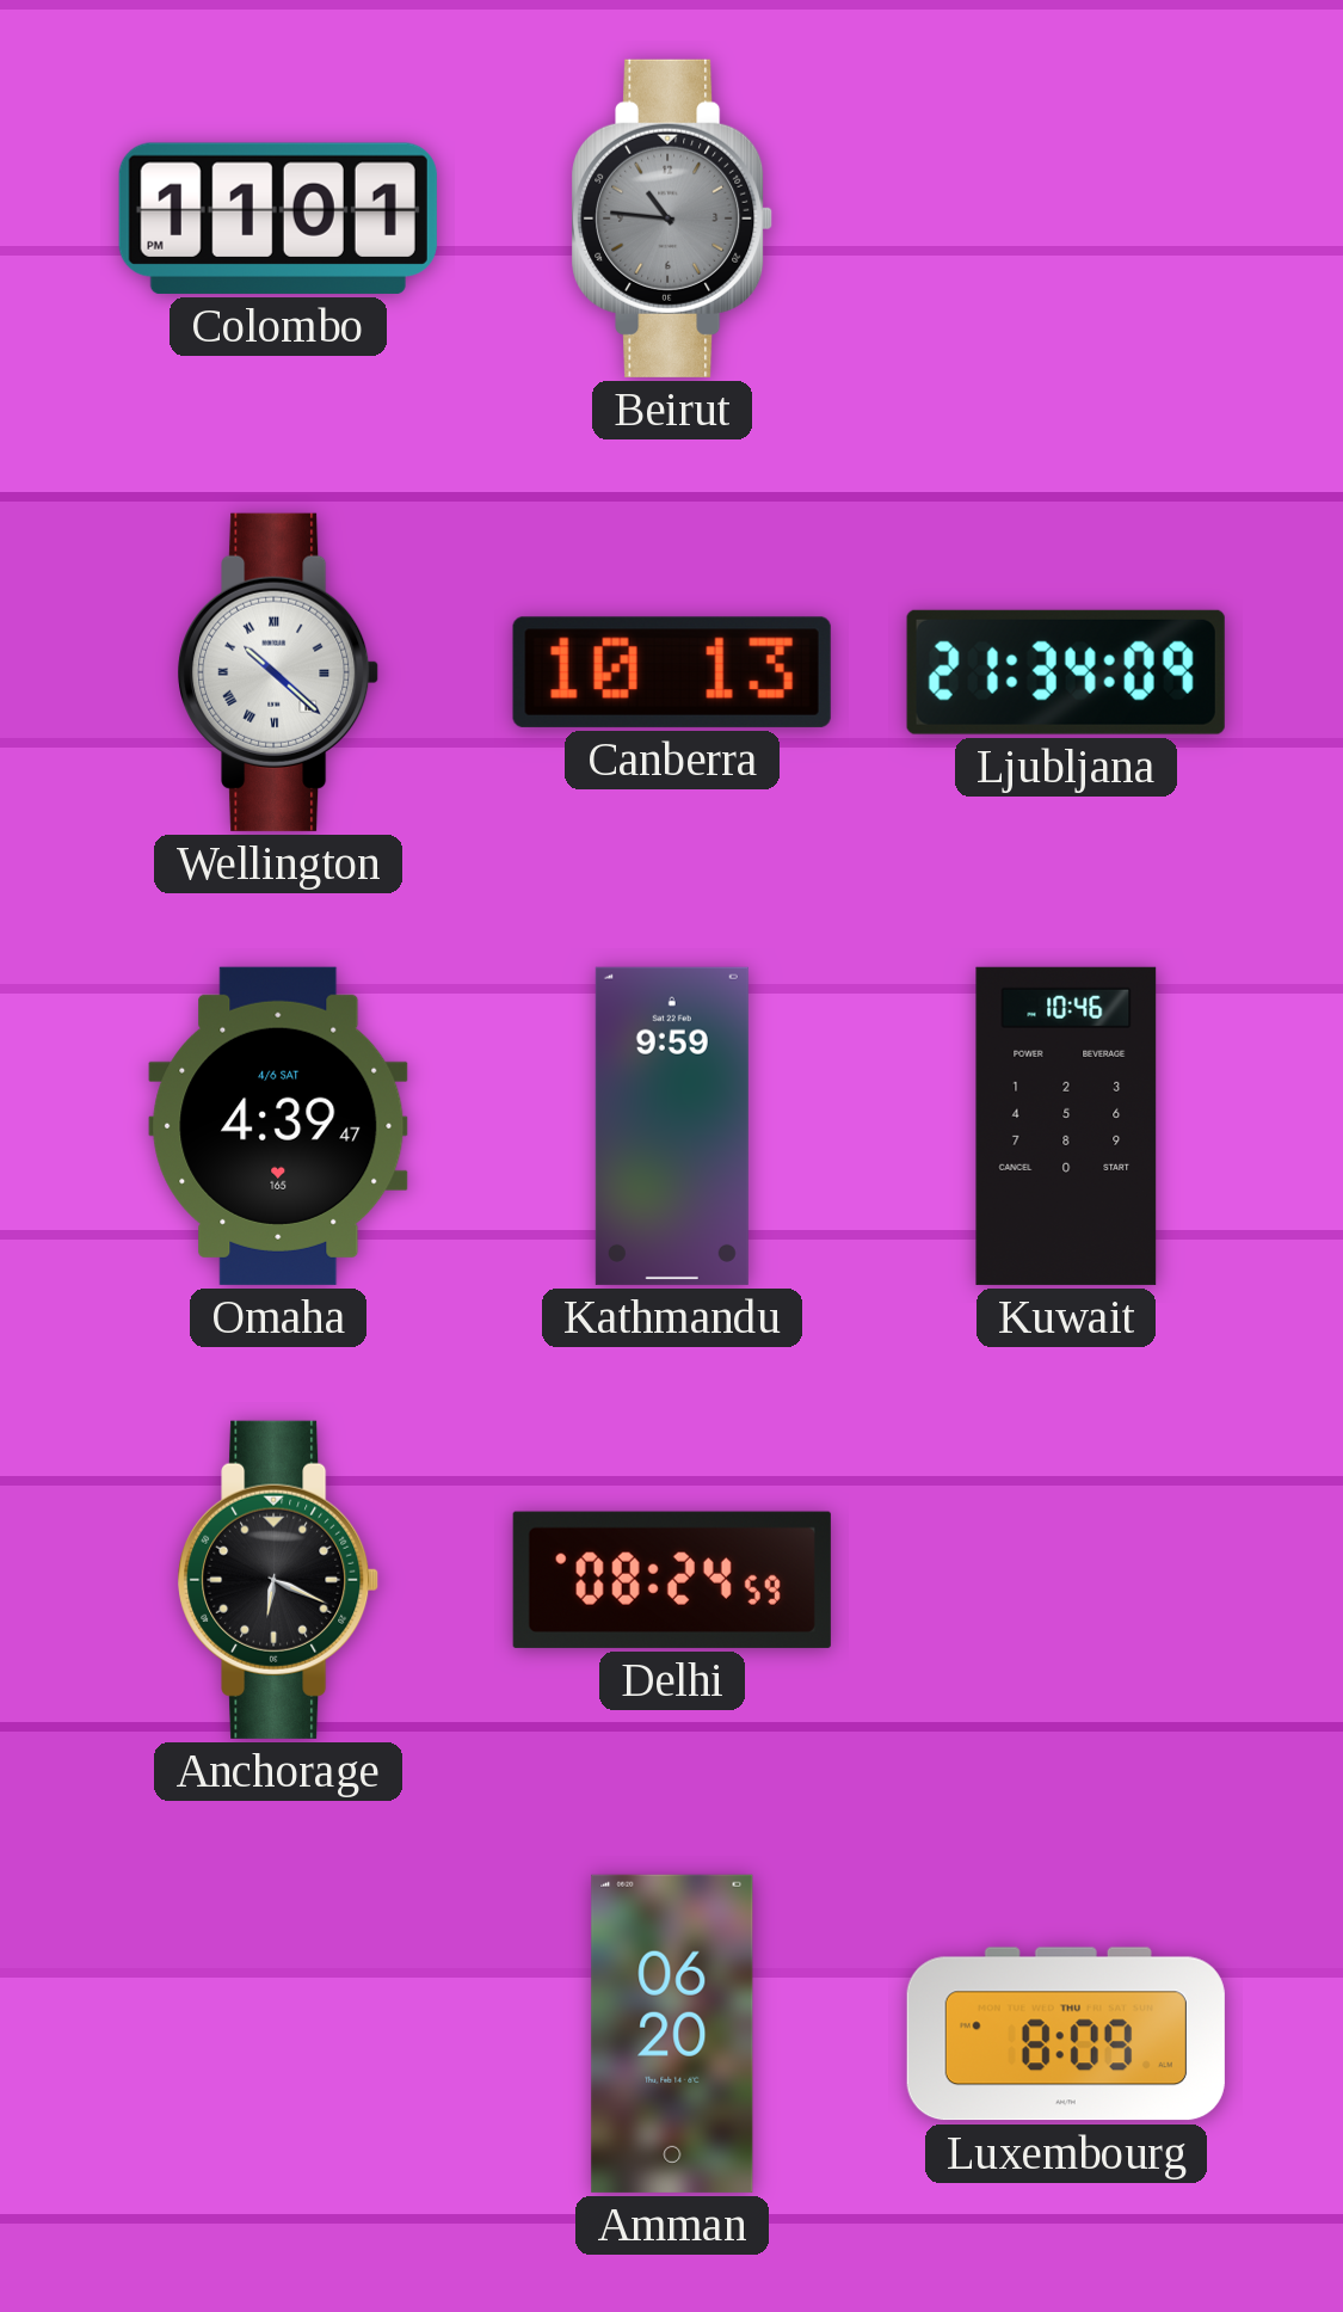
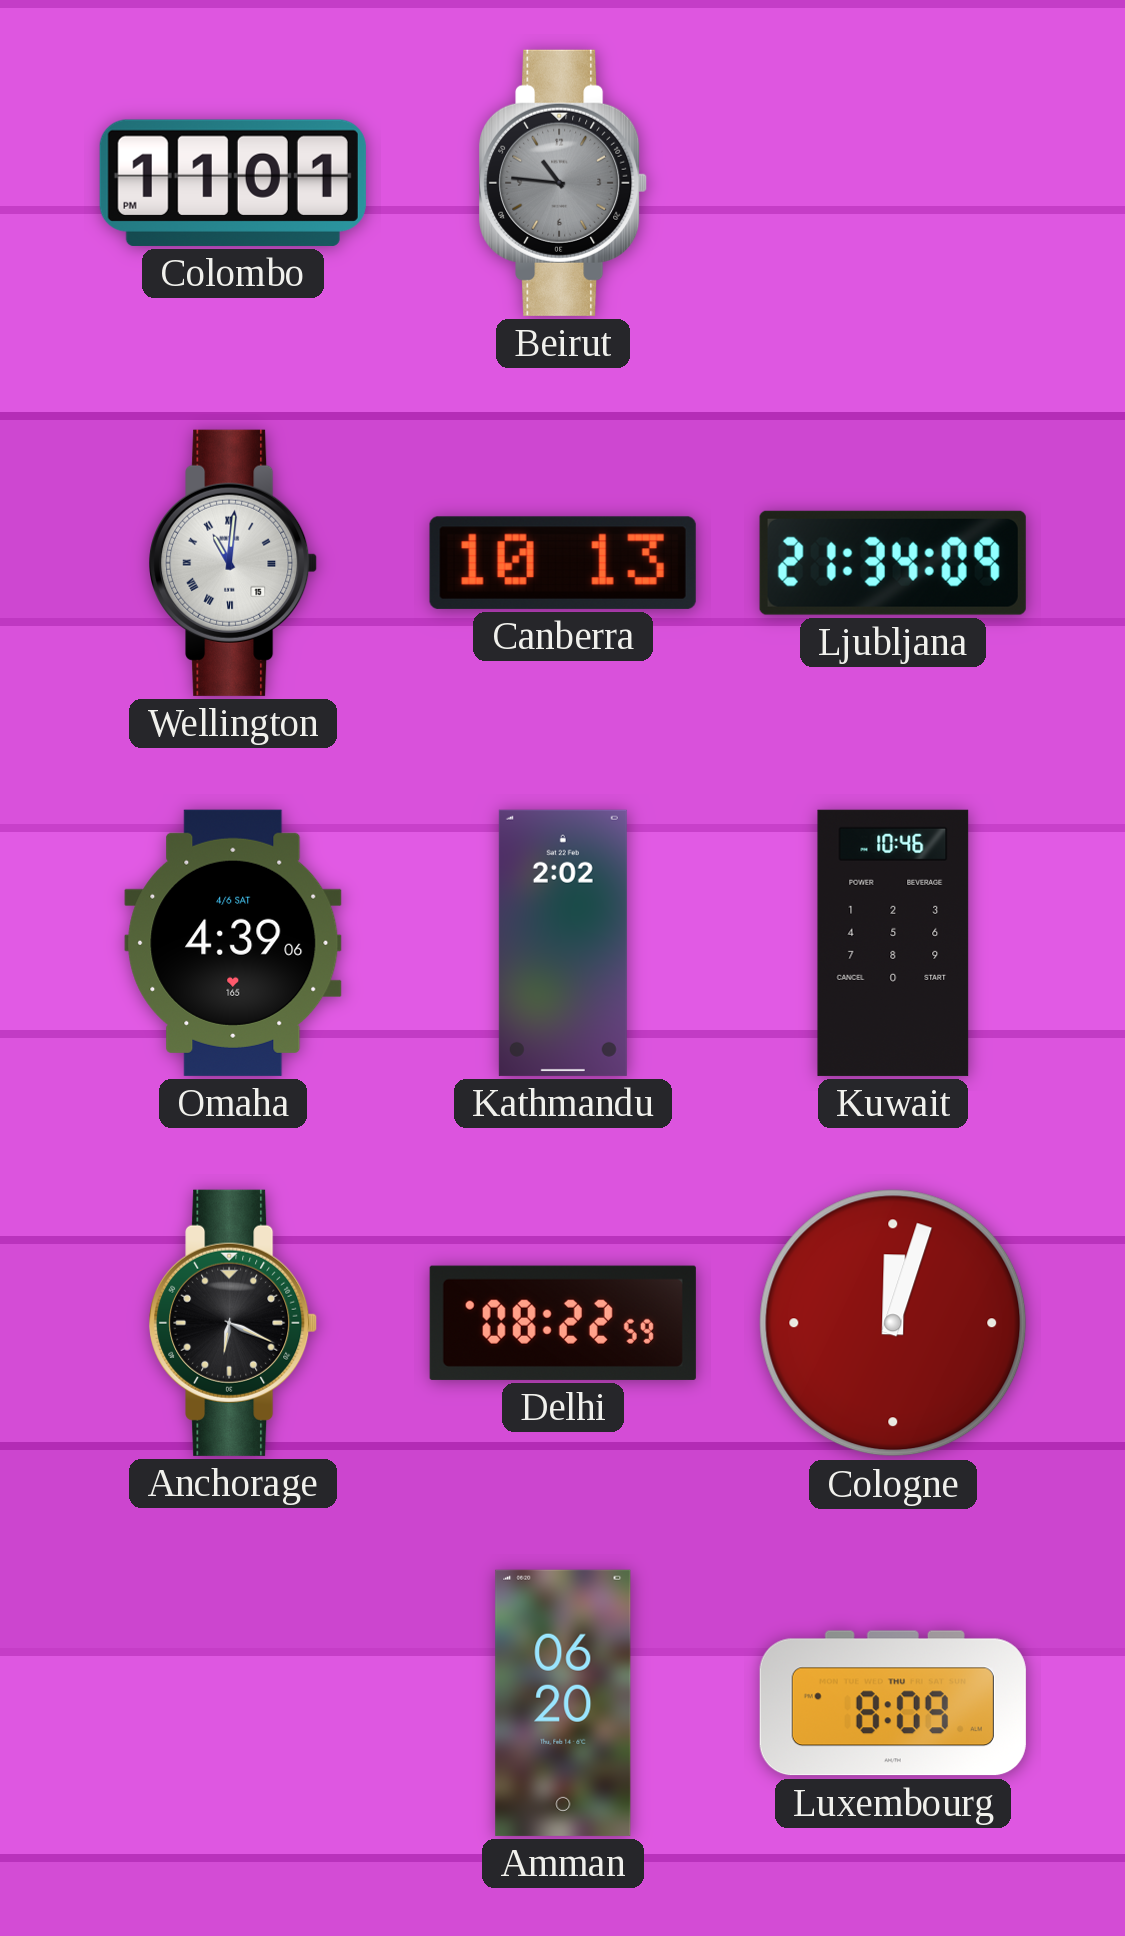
Wellington: 10:22 -> 11:01
Omaha: 4:39:47 -> 4:39:06
Kathmandu: 9:59 -> 2:02
Delhi: 08:24 -> 08:22
Cologne: none -> 12:03
